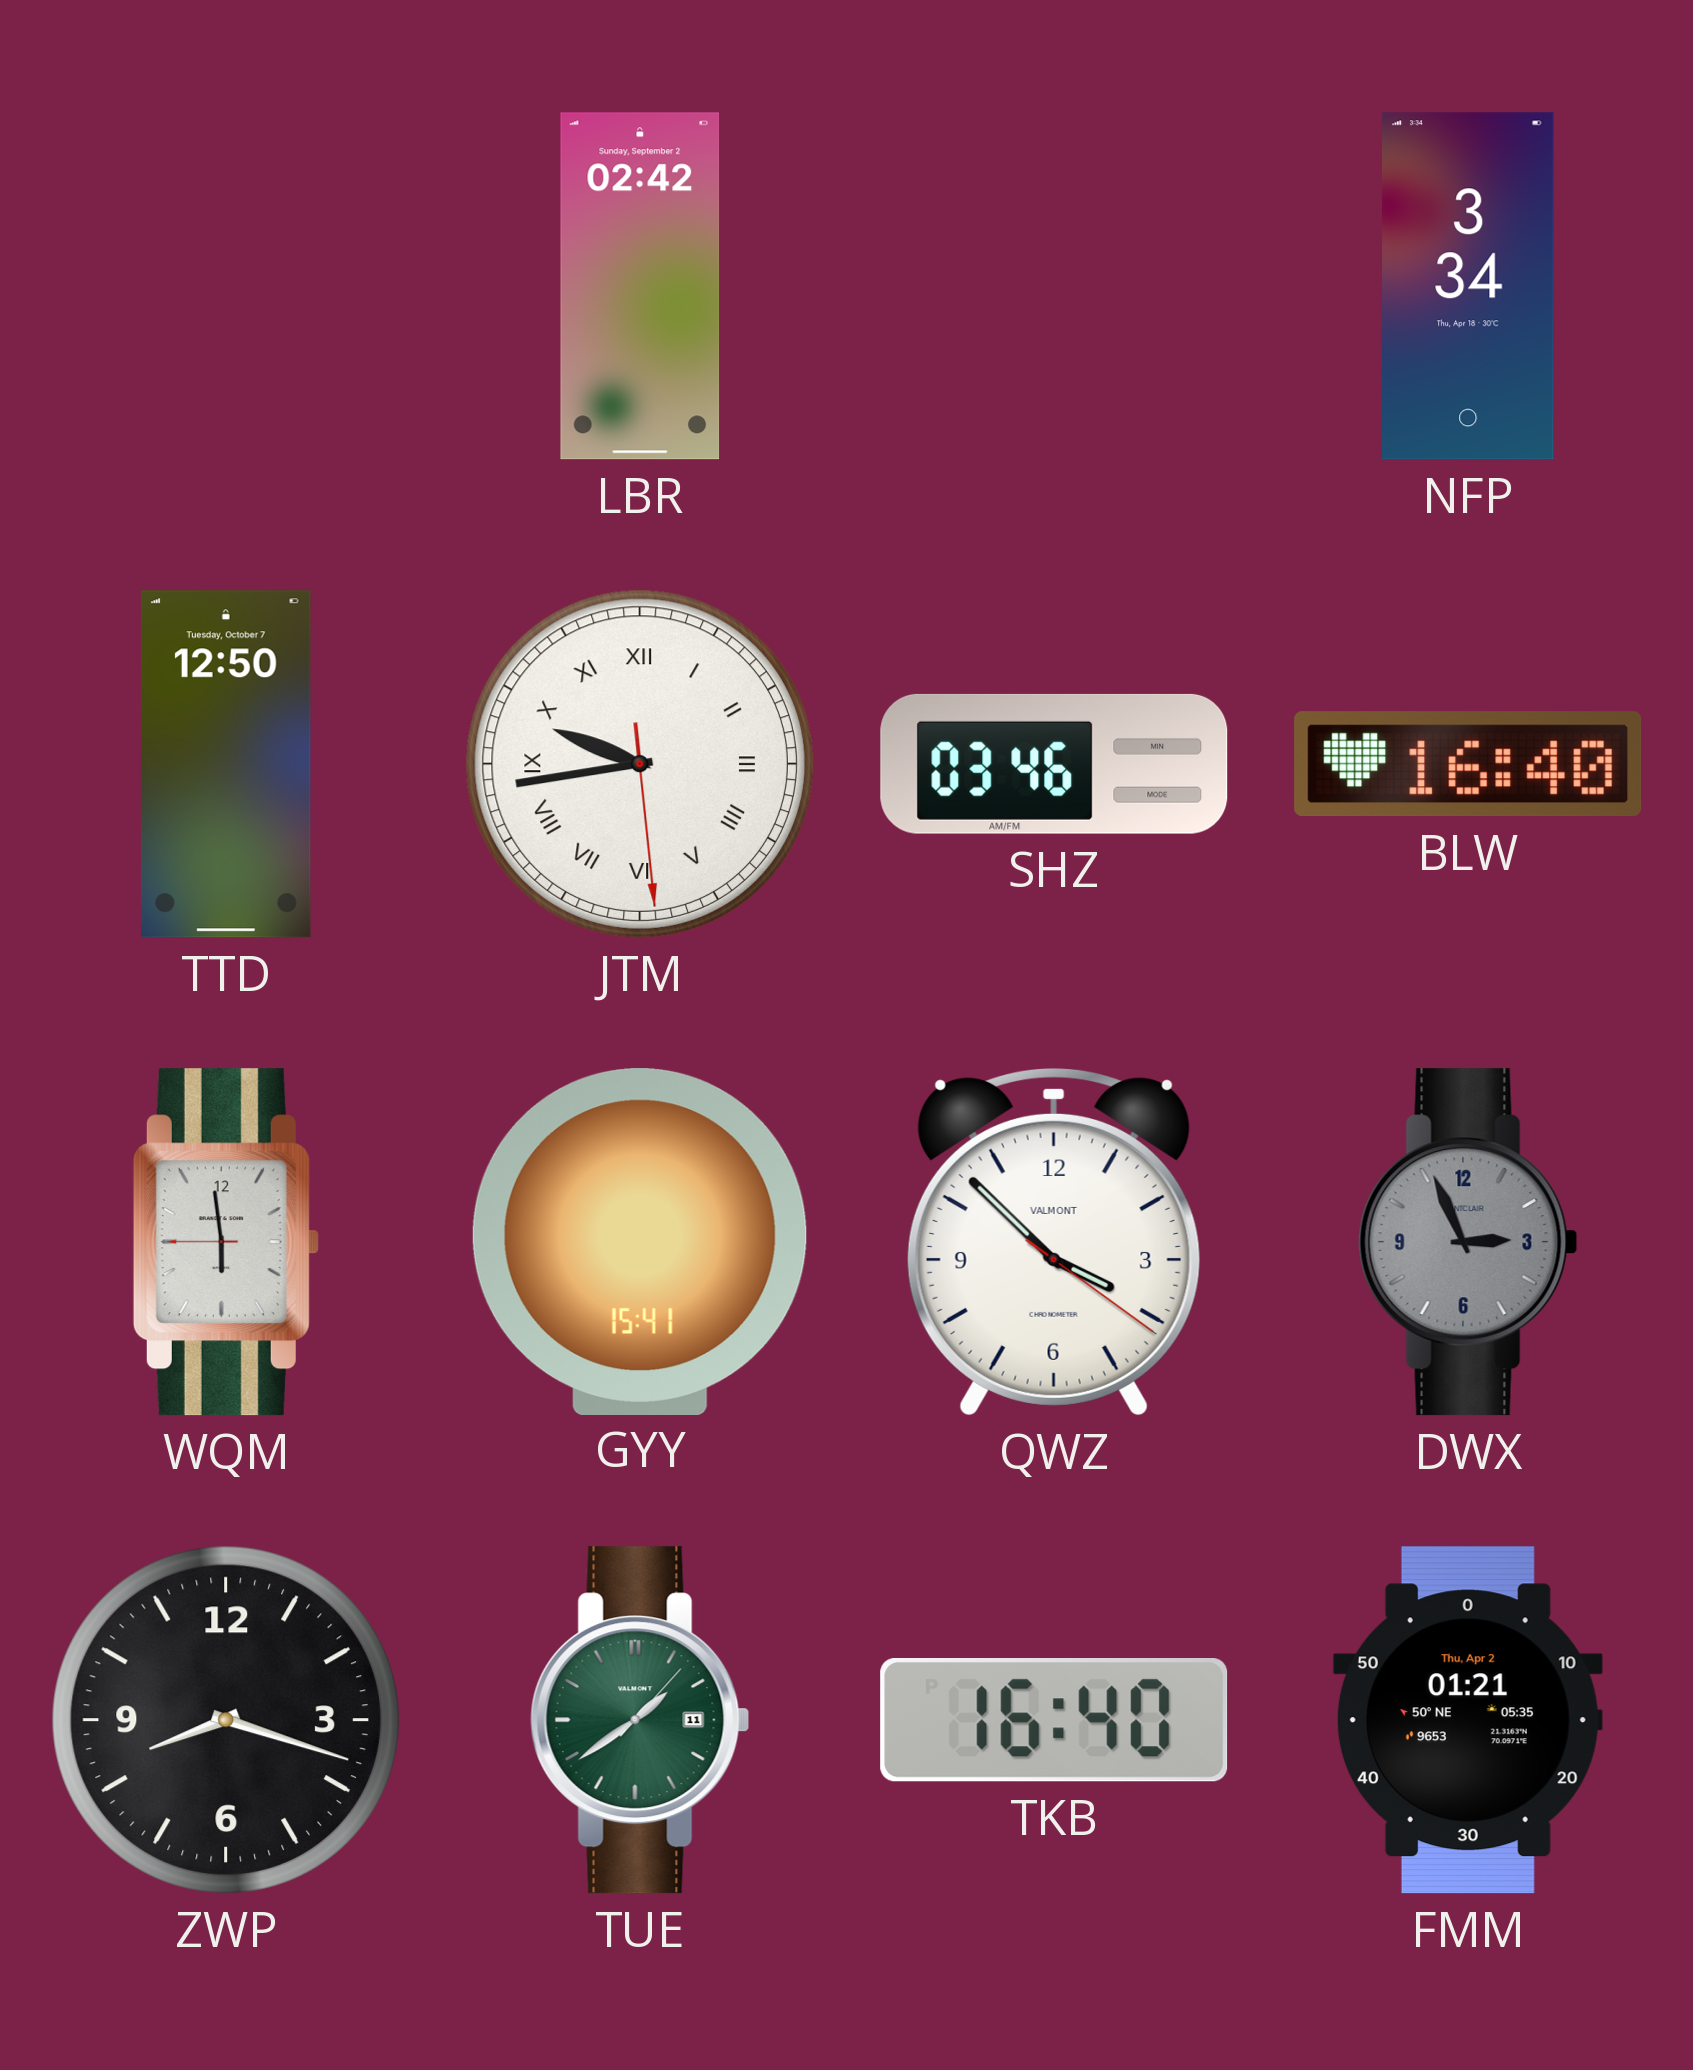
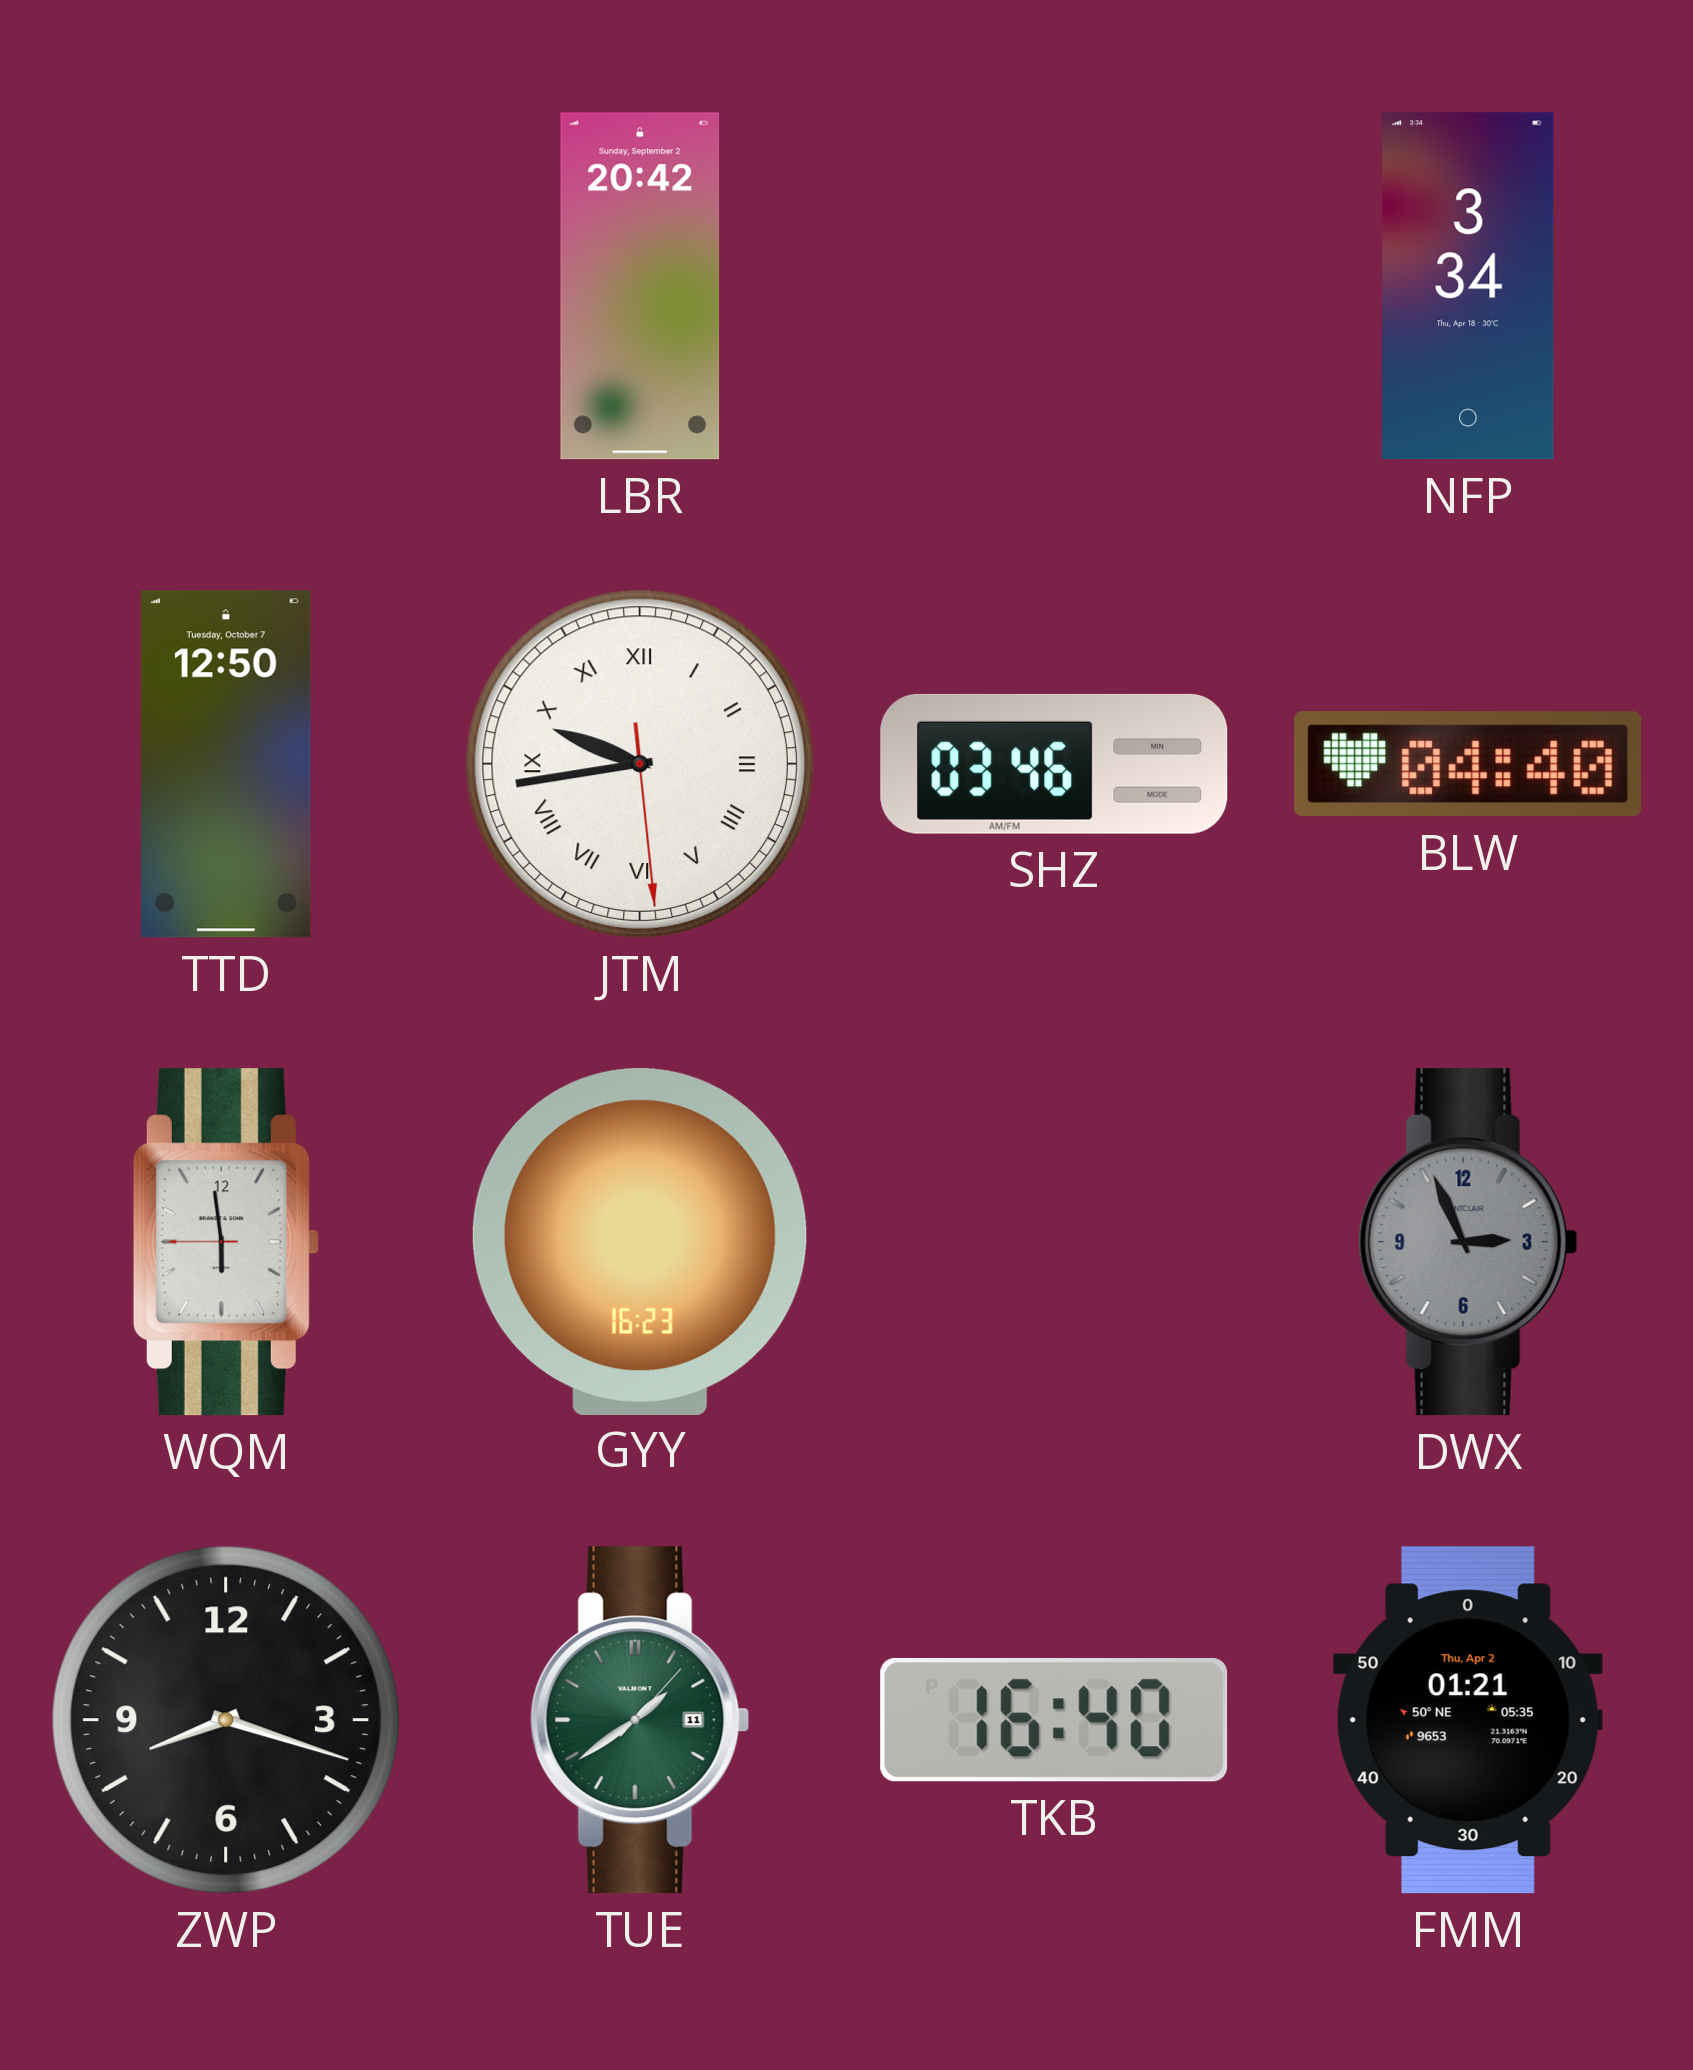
LBR: 02:42 -> 20:42
BLW: 16:40 -> 04:40
GYY: 15:41 -> 16:23
QWZ: 3:52 -> none
